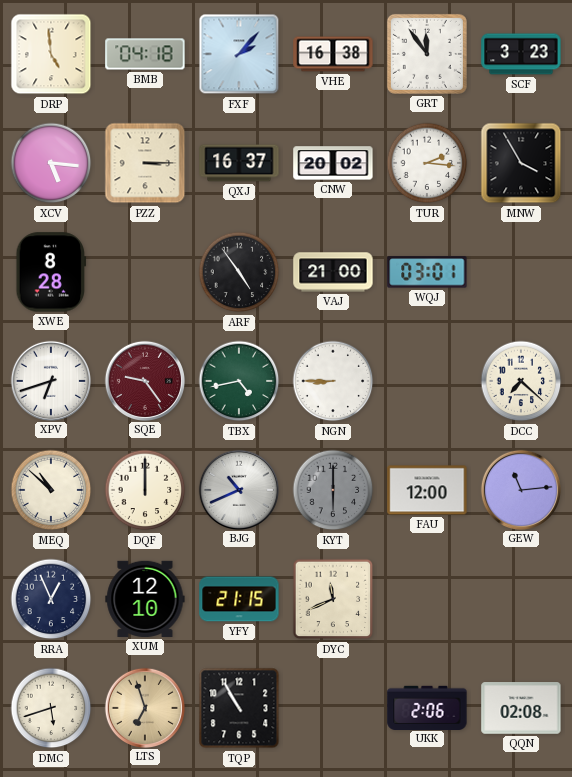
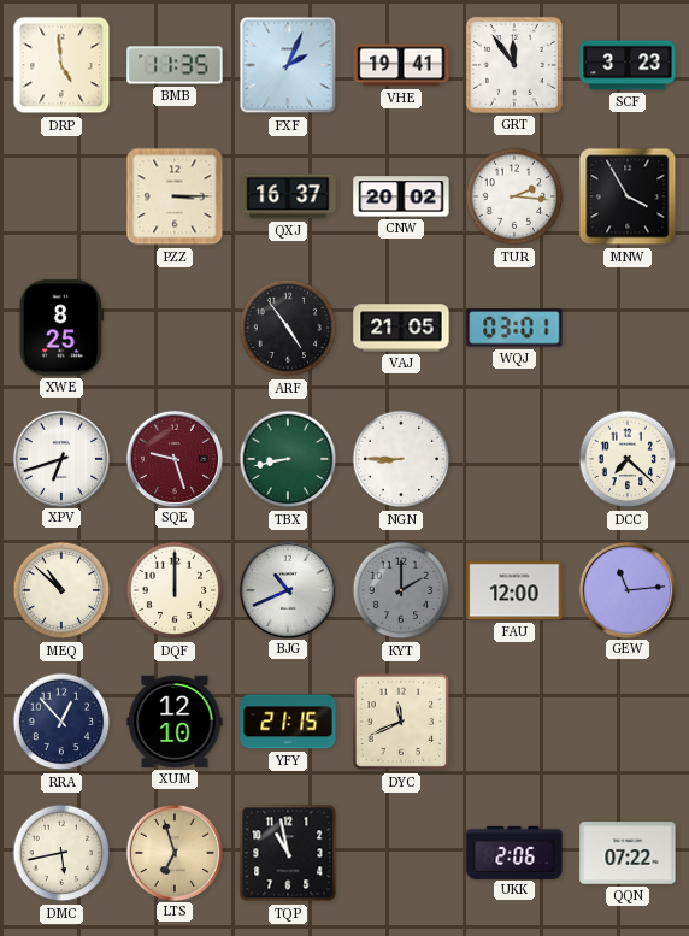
BMB: 04:18 -> 11:35
FXF: 2:07 -> 2:04
VHE: 16:38 -> 19:41
XCV: 5:16 -> none
XWE: 8:28 -> 8:25
VAJ: 21:00 -> 21:05
SQE: 9:24 -> 9:27
TBX: 4:43 -> 8:43
KYT: 6:00 -> 2:00
RRA: 12:56 -> 12:53
DMC: 5:42 -> 5:43
TQP: 10:55 -> 10:58
QQN: 02:08 -> 07:22
